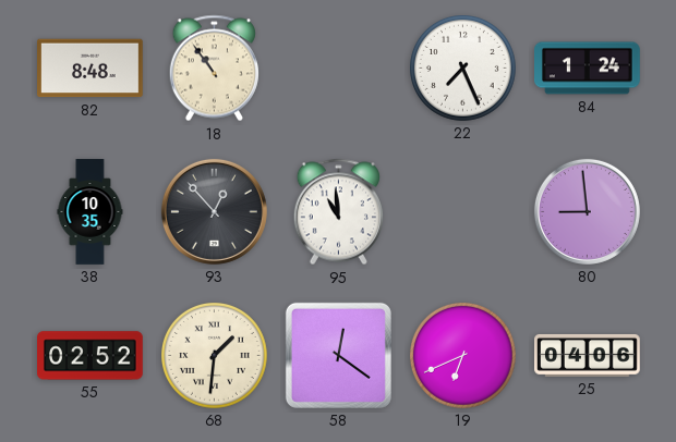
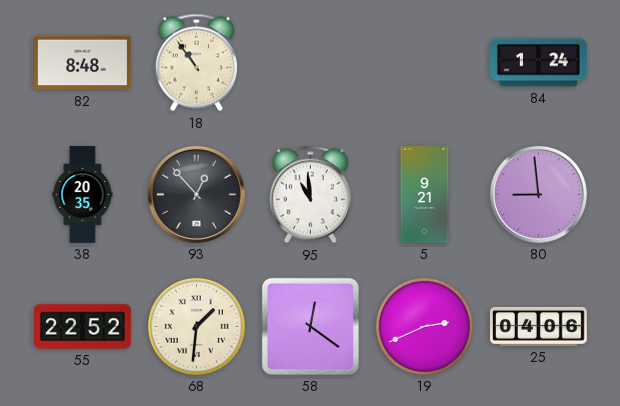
22: 7:26 -> none
38: 10:35 -> 20:35
5: none -> 9:21
55: 02:52 -> 22:52
19: 6:41 -> 2:41
